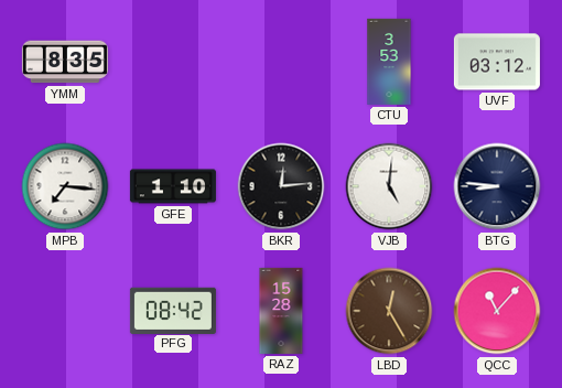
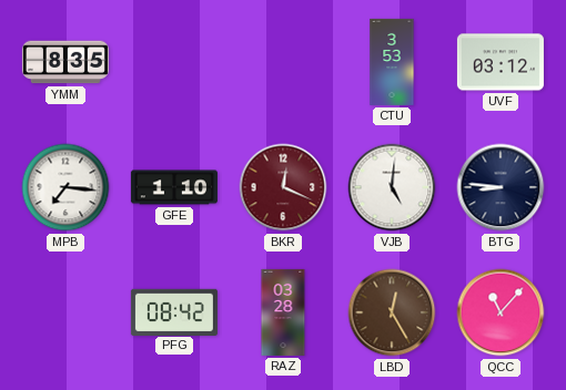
BKR: 12:14 -> 12:19
BKR dial: black -> burgundy
RAZ: 15:28 -> 03:28
